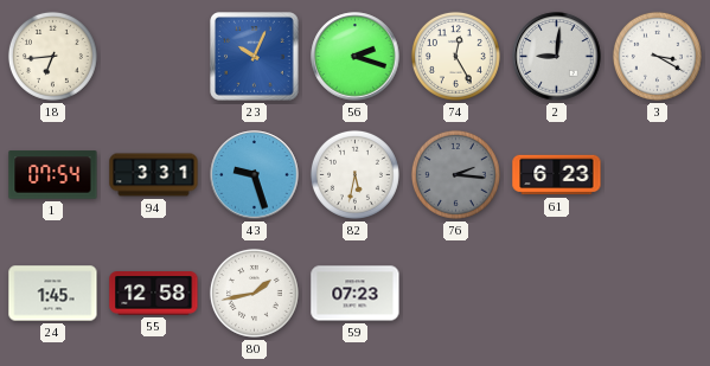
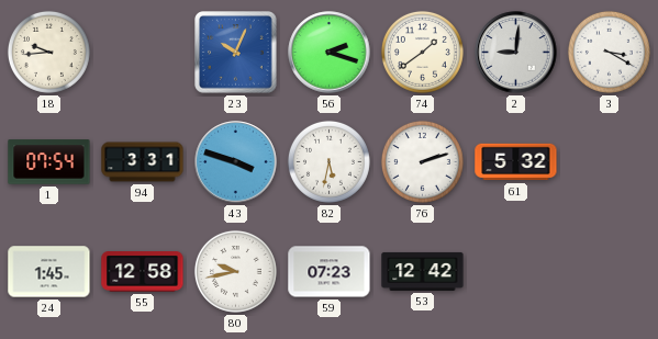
18: 6:44 -> 9:44
74: 12:25 -> 1:39
43: 9:27 -> 3:48
76: 2:16 -> 2:12
76 dial: grey -> white
61: 6:23 -> 5:32
80: 1:43 -> 9:43
53: none -> 12:42
